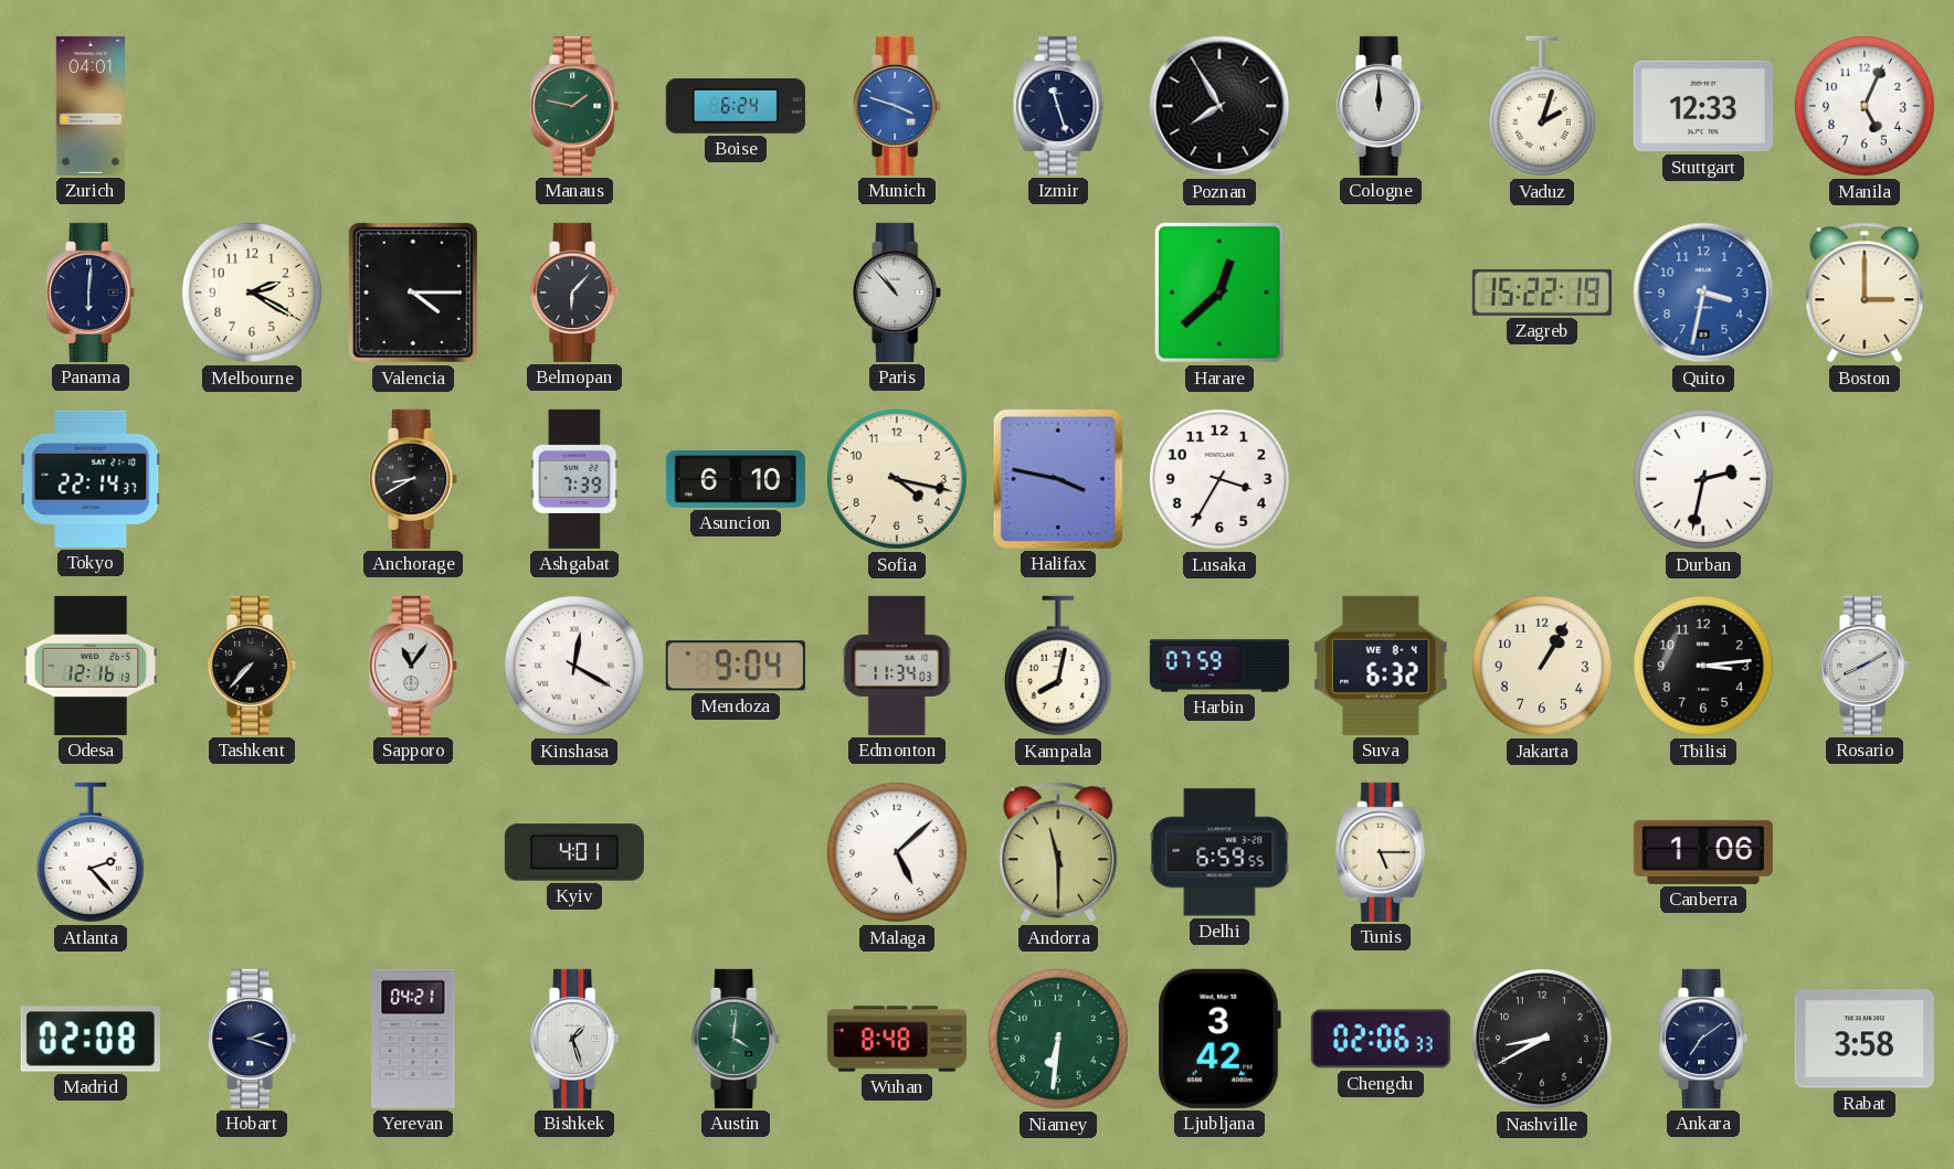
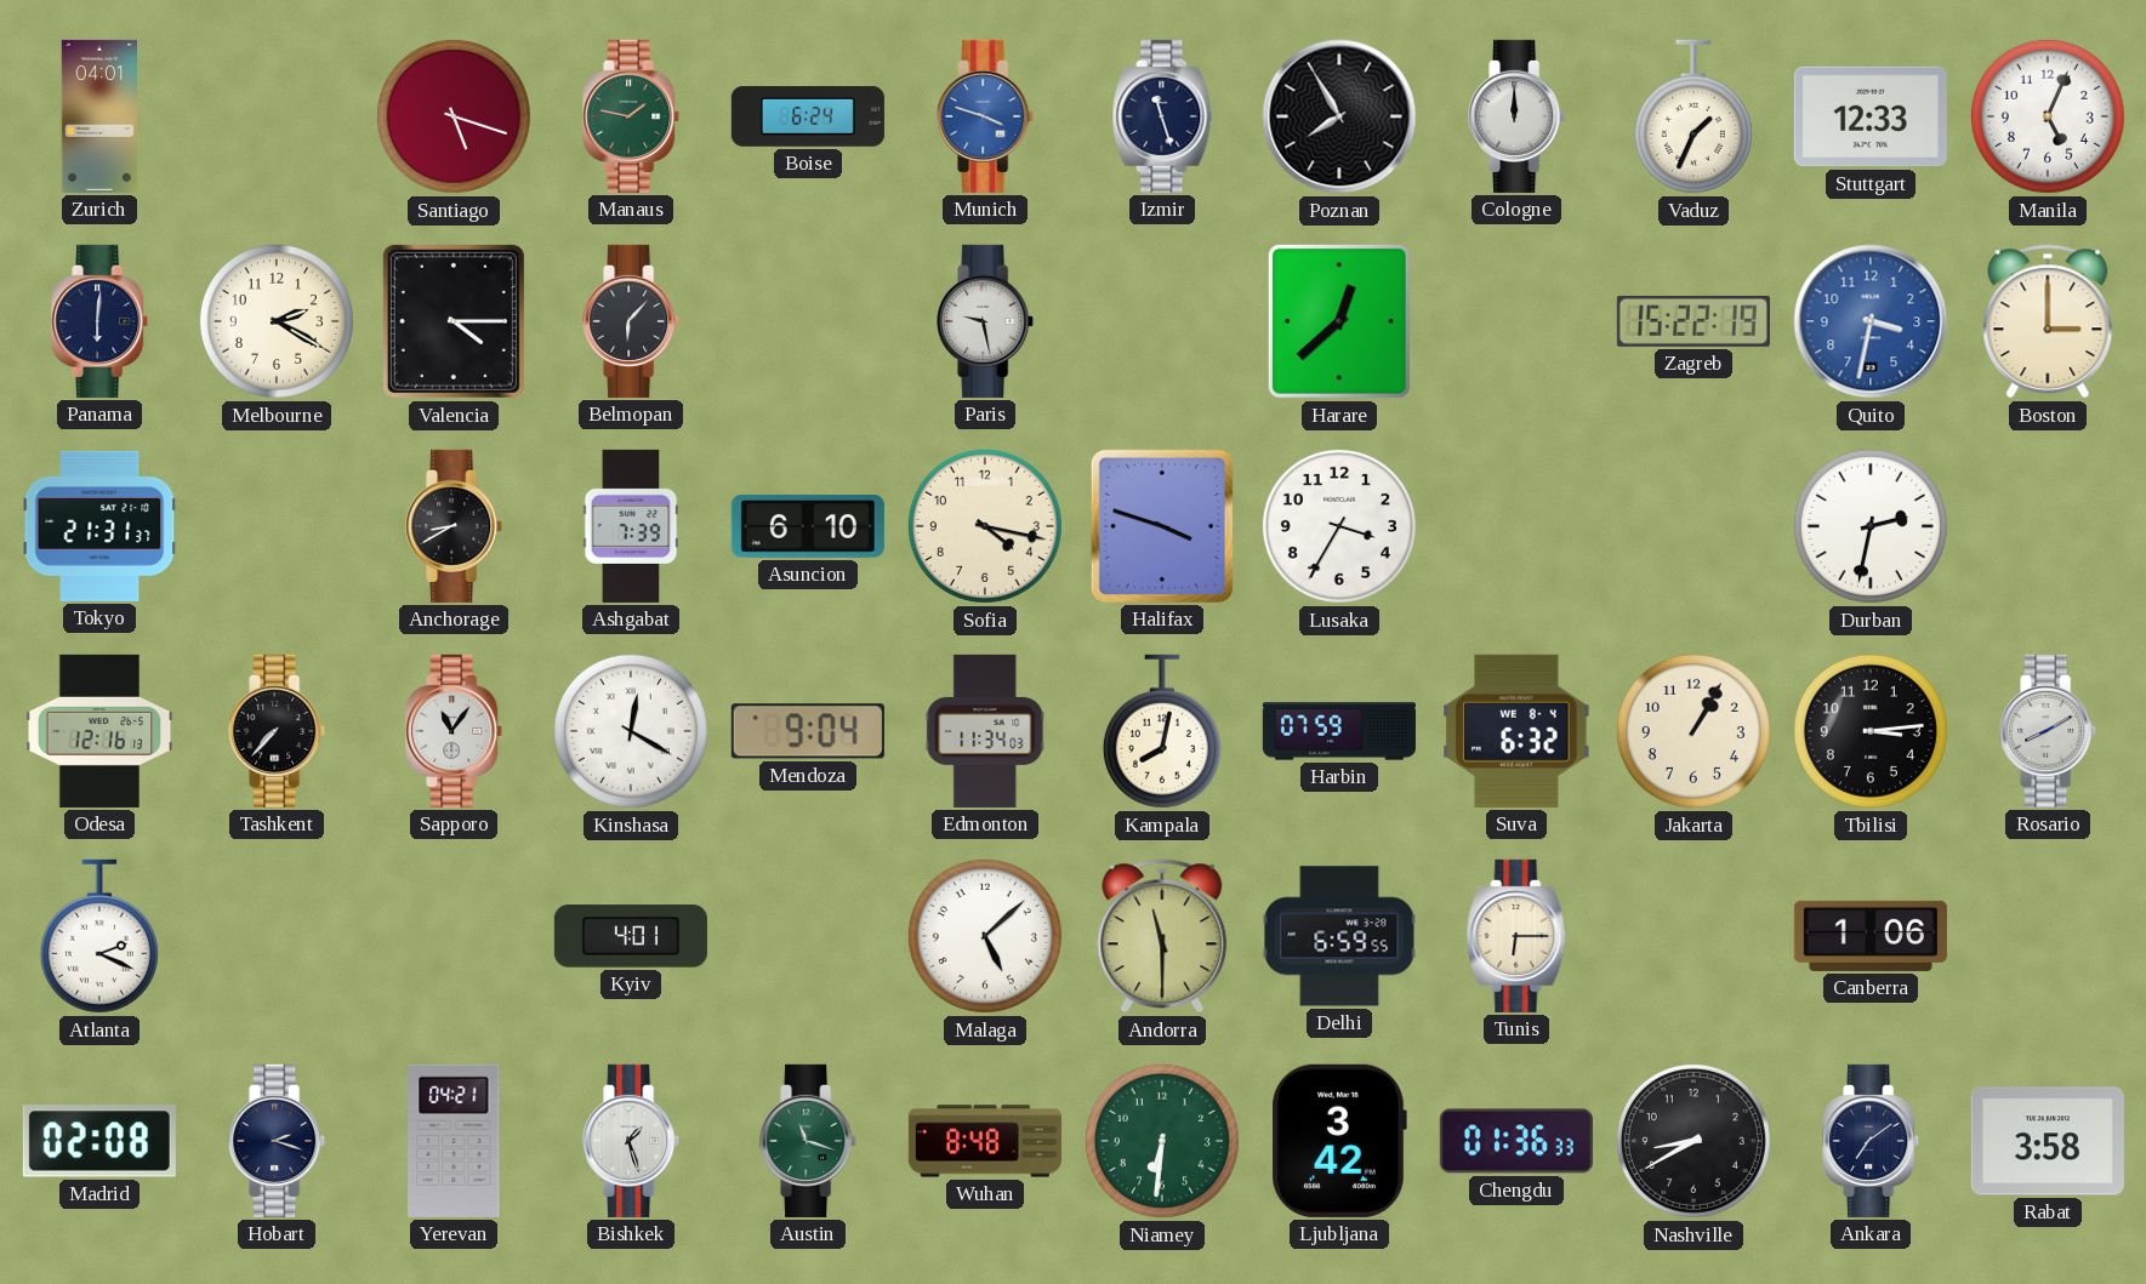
Santiago: none -> 5:18
Vaduz: 2:03 -> 1:34
Paris: 10:53 -> 9:28
Tokyo: 22:14 -> 21:31
Halifax: 3:47 -> 3:48
Atlanta: 2:23 -> 2:19
Tunis: 5:15 -> 6:15
Austin: 4:01 -> 11:18
Chengdu: 02:06 -> 01:36
